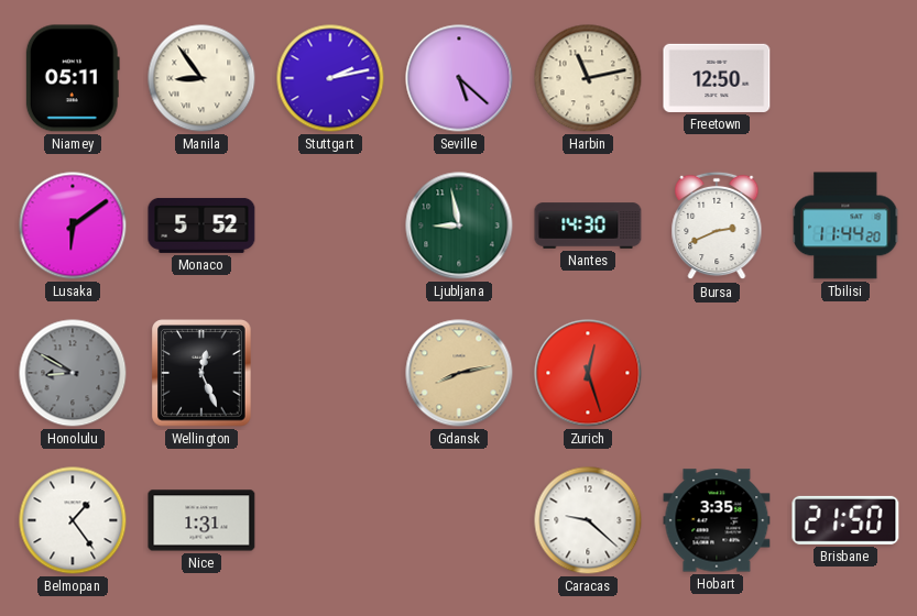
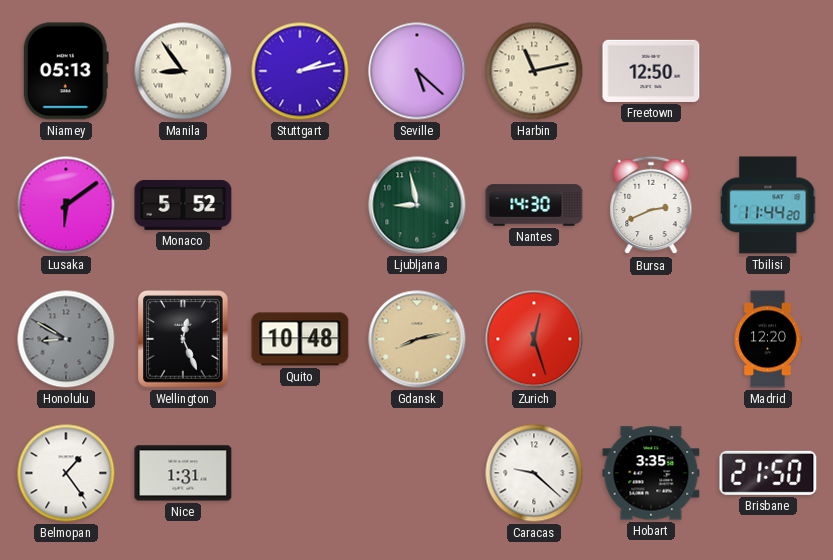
Niamey: 05:11 -> 05:13
Quito: none -> 10:48
Madrid: none -> 12:20
